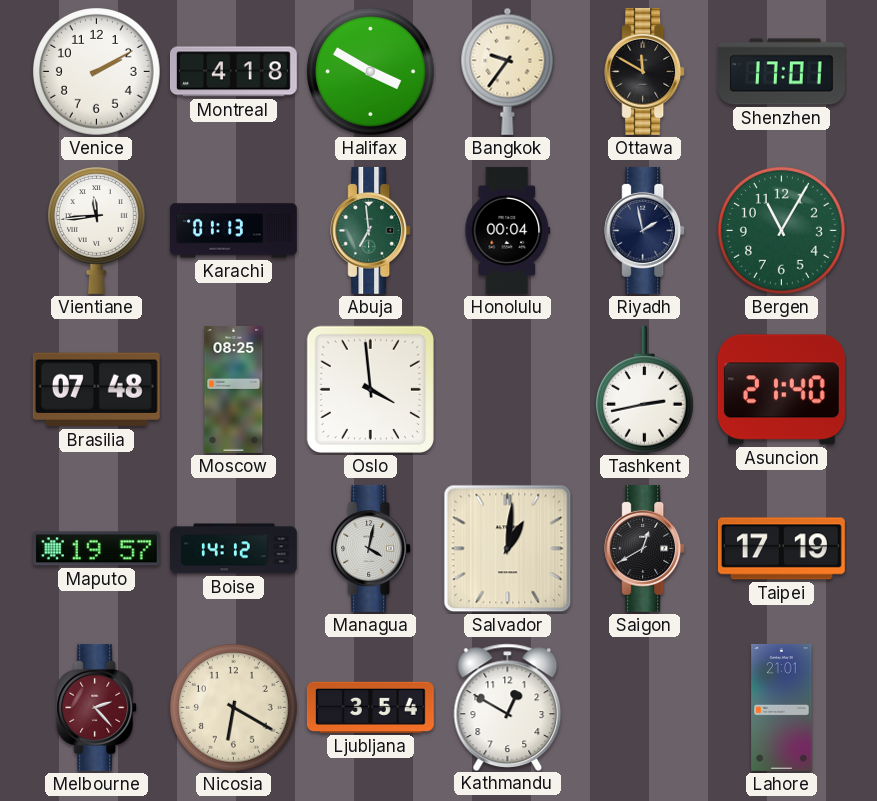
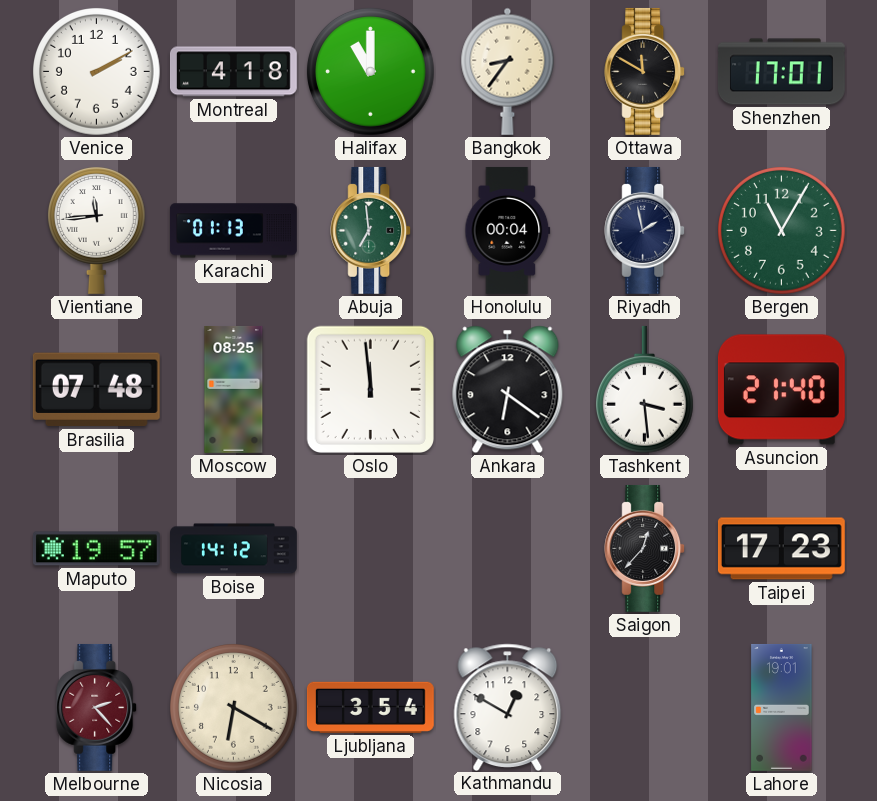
Halifax: 3:50 -> 11:00
Bangkok: 9:36 -> 8:36
Oslo: 3:59 -> 11:59
Ankara: none -> 6:21
Tashkent: 2:43 -> 3:29
Managua: 4:02 -> none
Salvador: 1:01 -> none
Saigon: 12:40 -> 12:37
Taipei: 17:19 -> 17:23
Lahore: 21:01 -> 19:01
